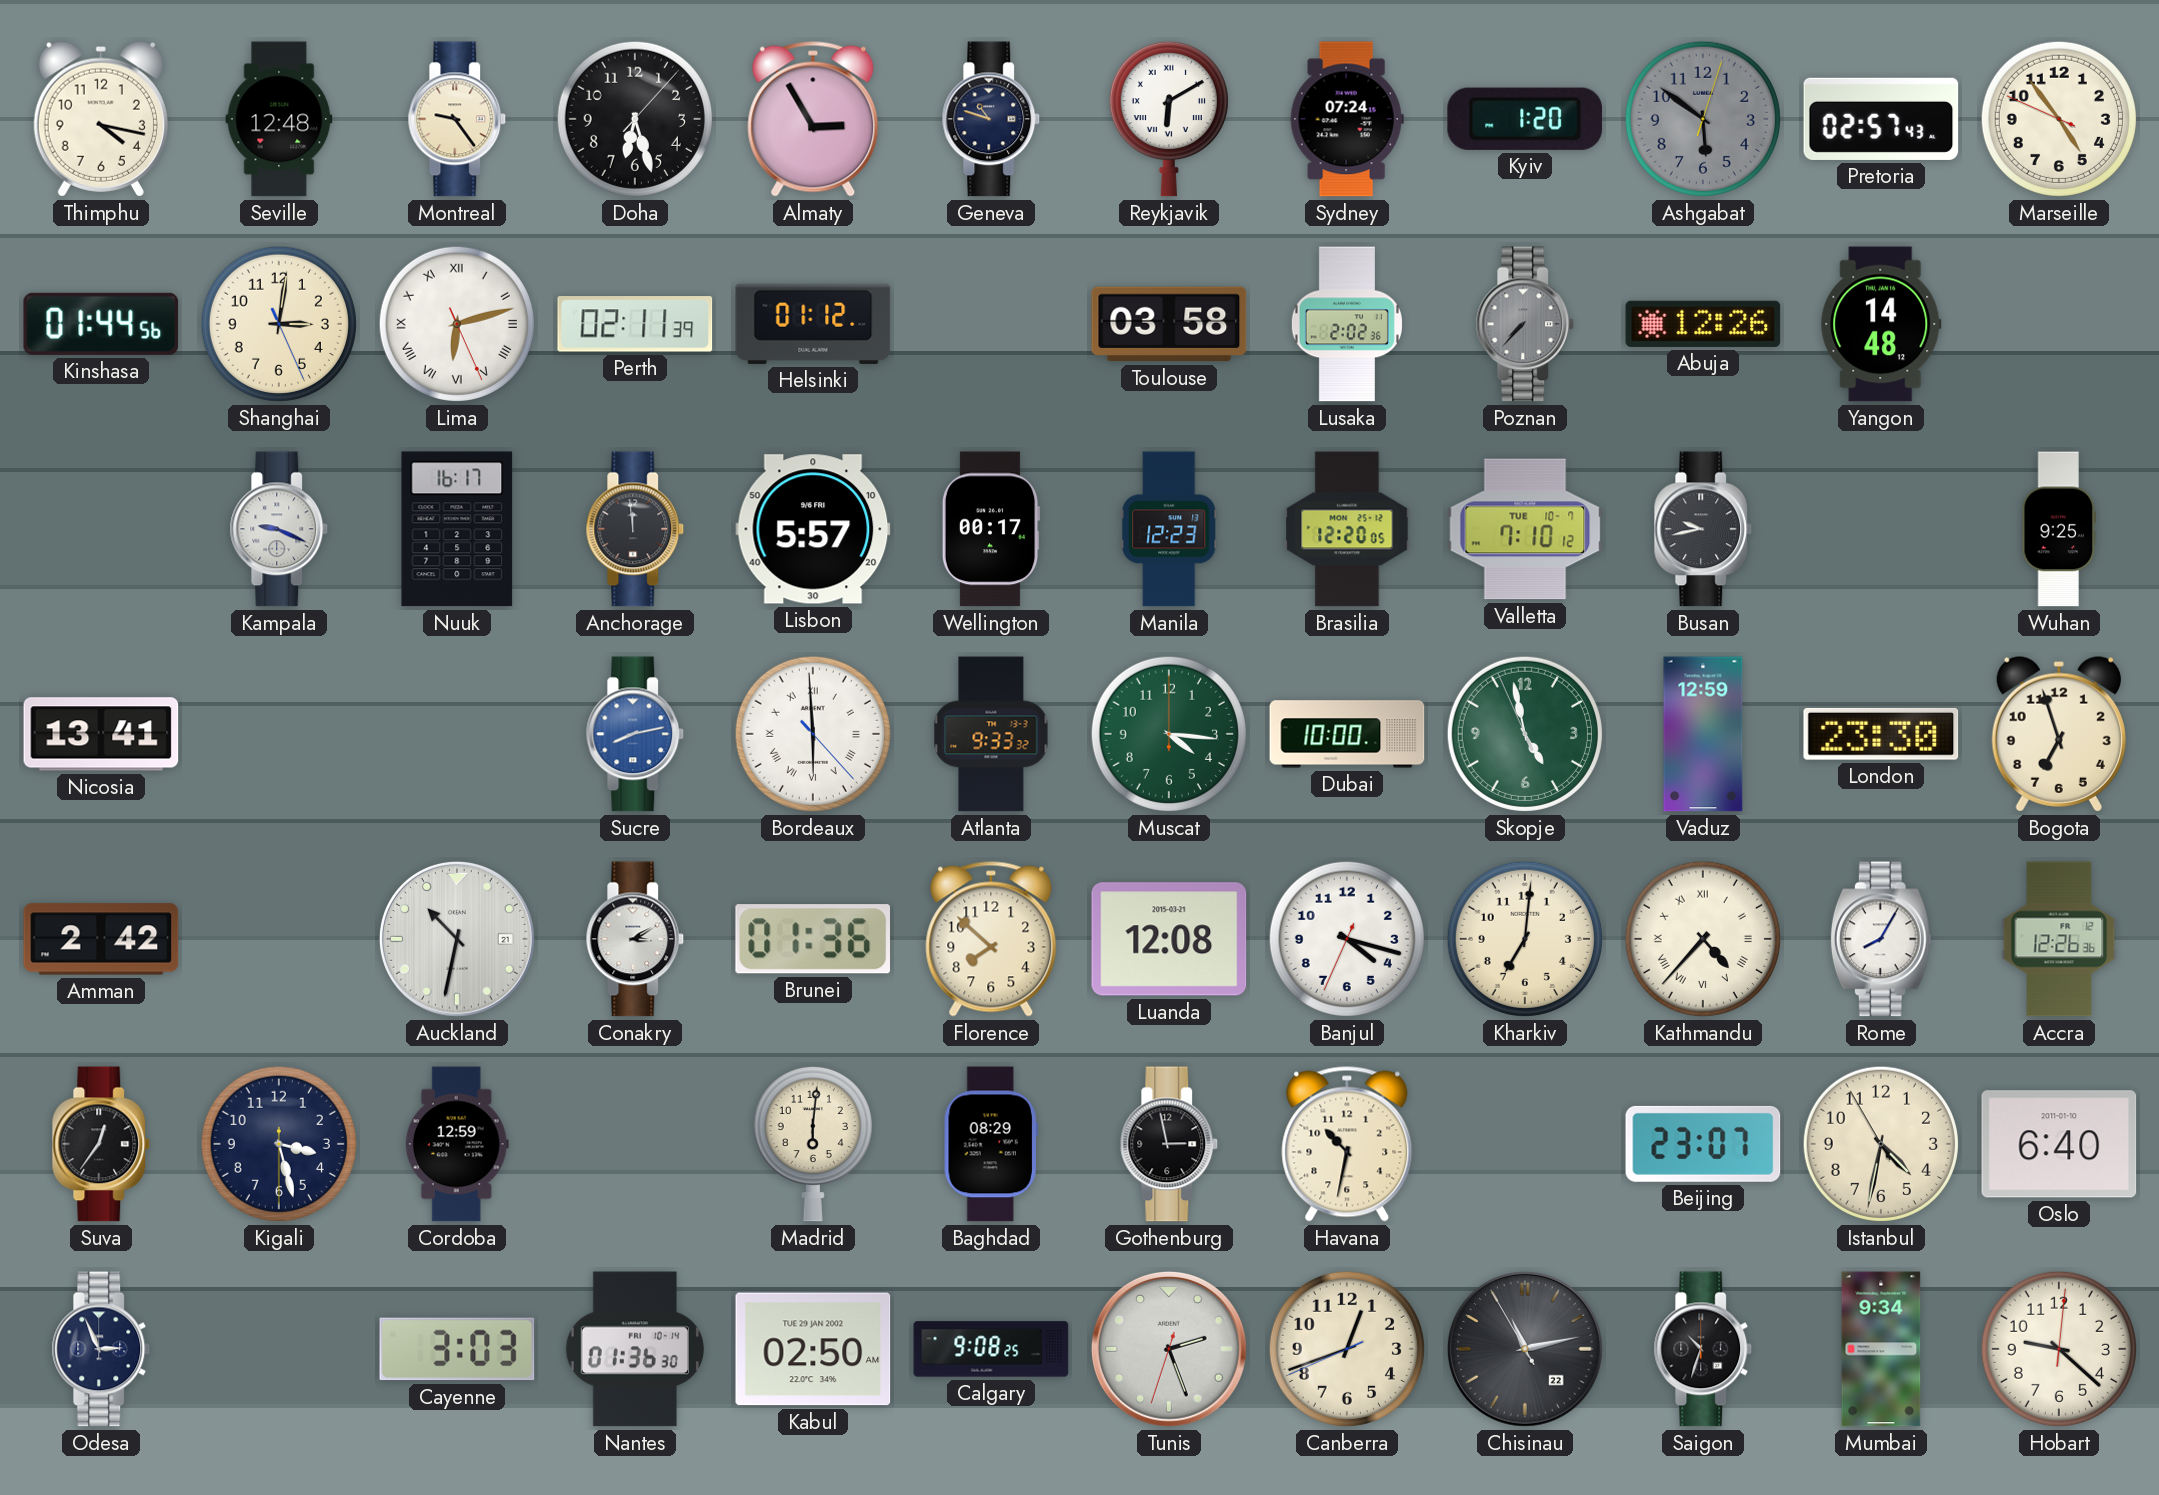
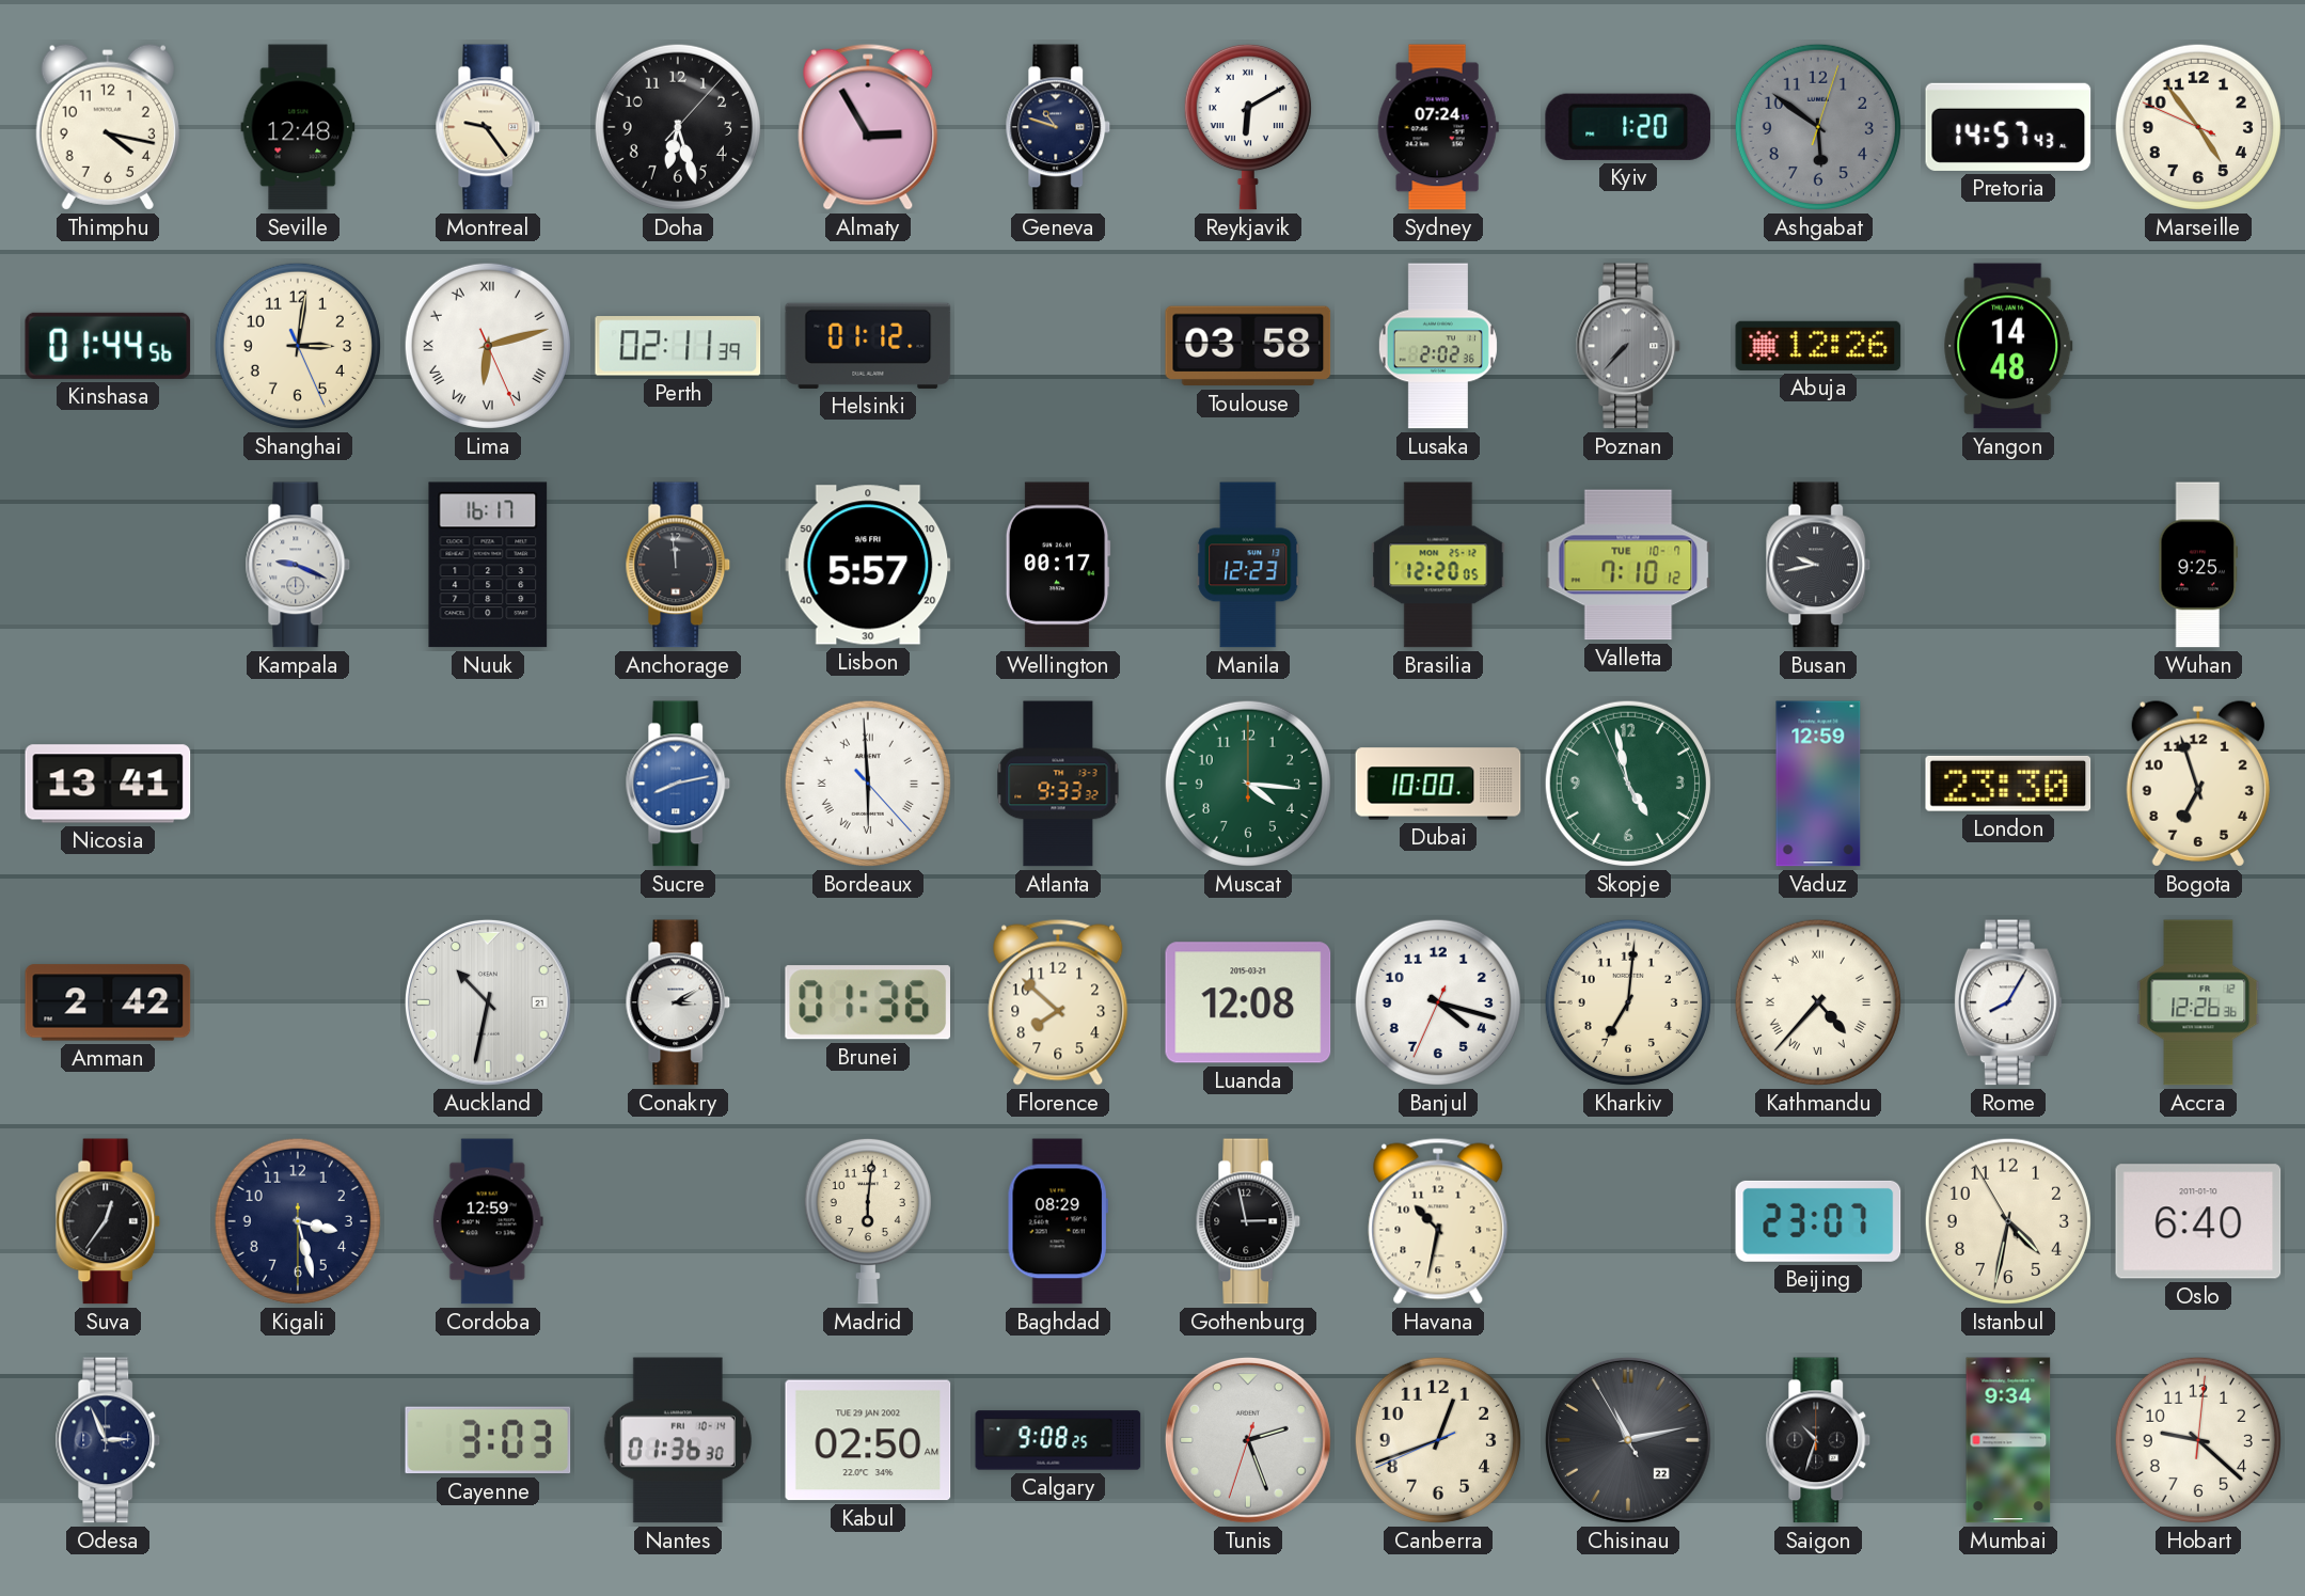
Pretoria: 02:57 -> 14:57
